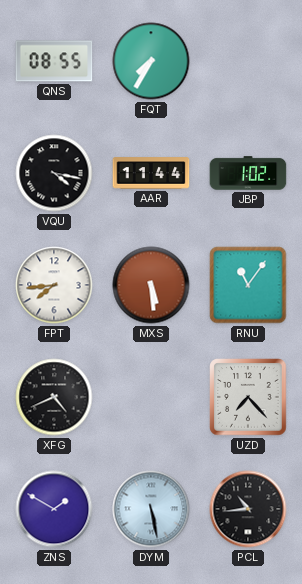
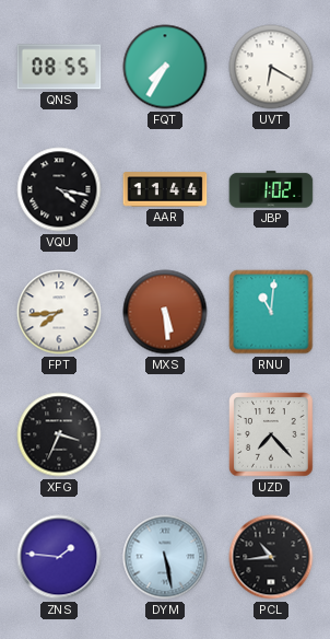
UVT: none -> 6:20
RNU: 11:06 -> 11:01
XFG: 4:41 -> 3:34
ZNS: 1:50 -> 1:46
